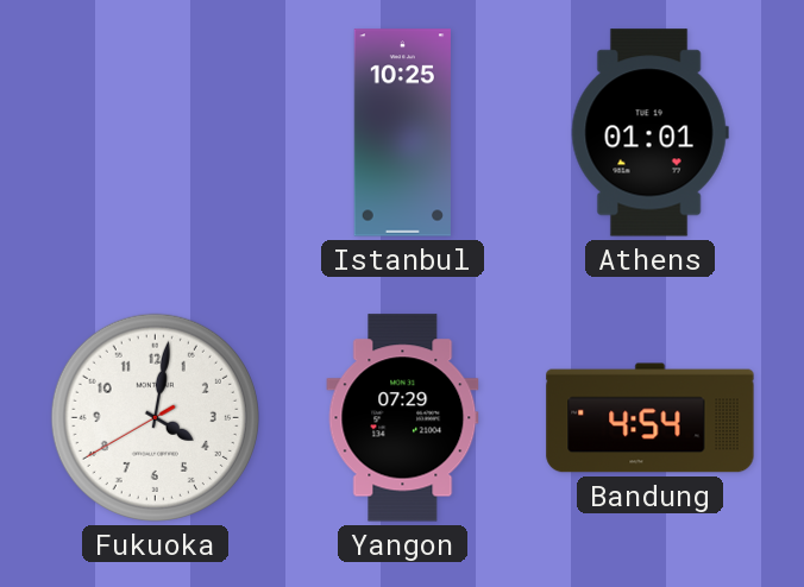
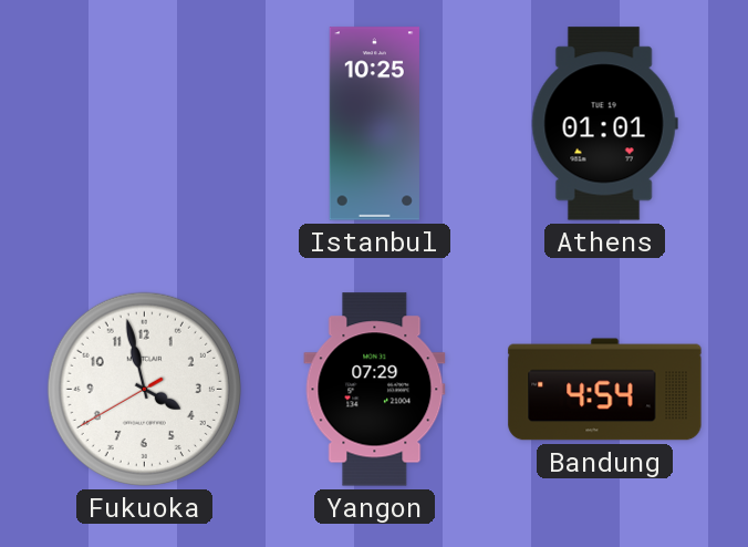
Fukuoka: 4:01 -> 3:57
